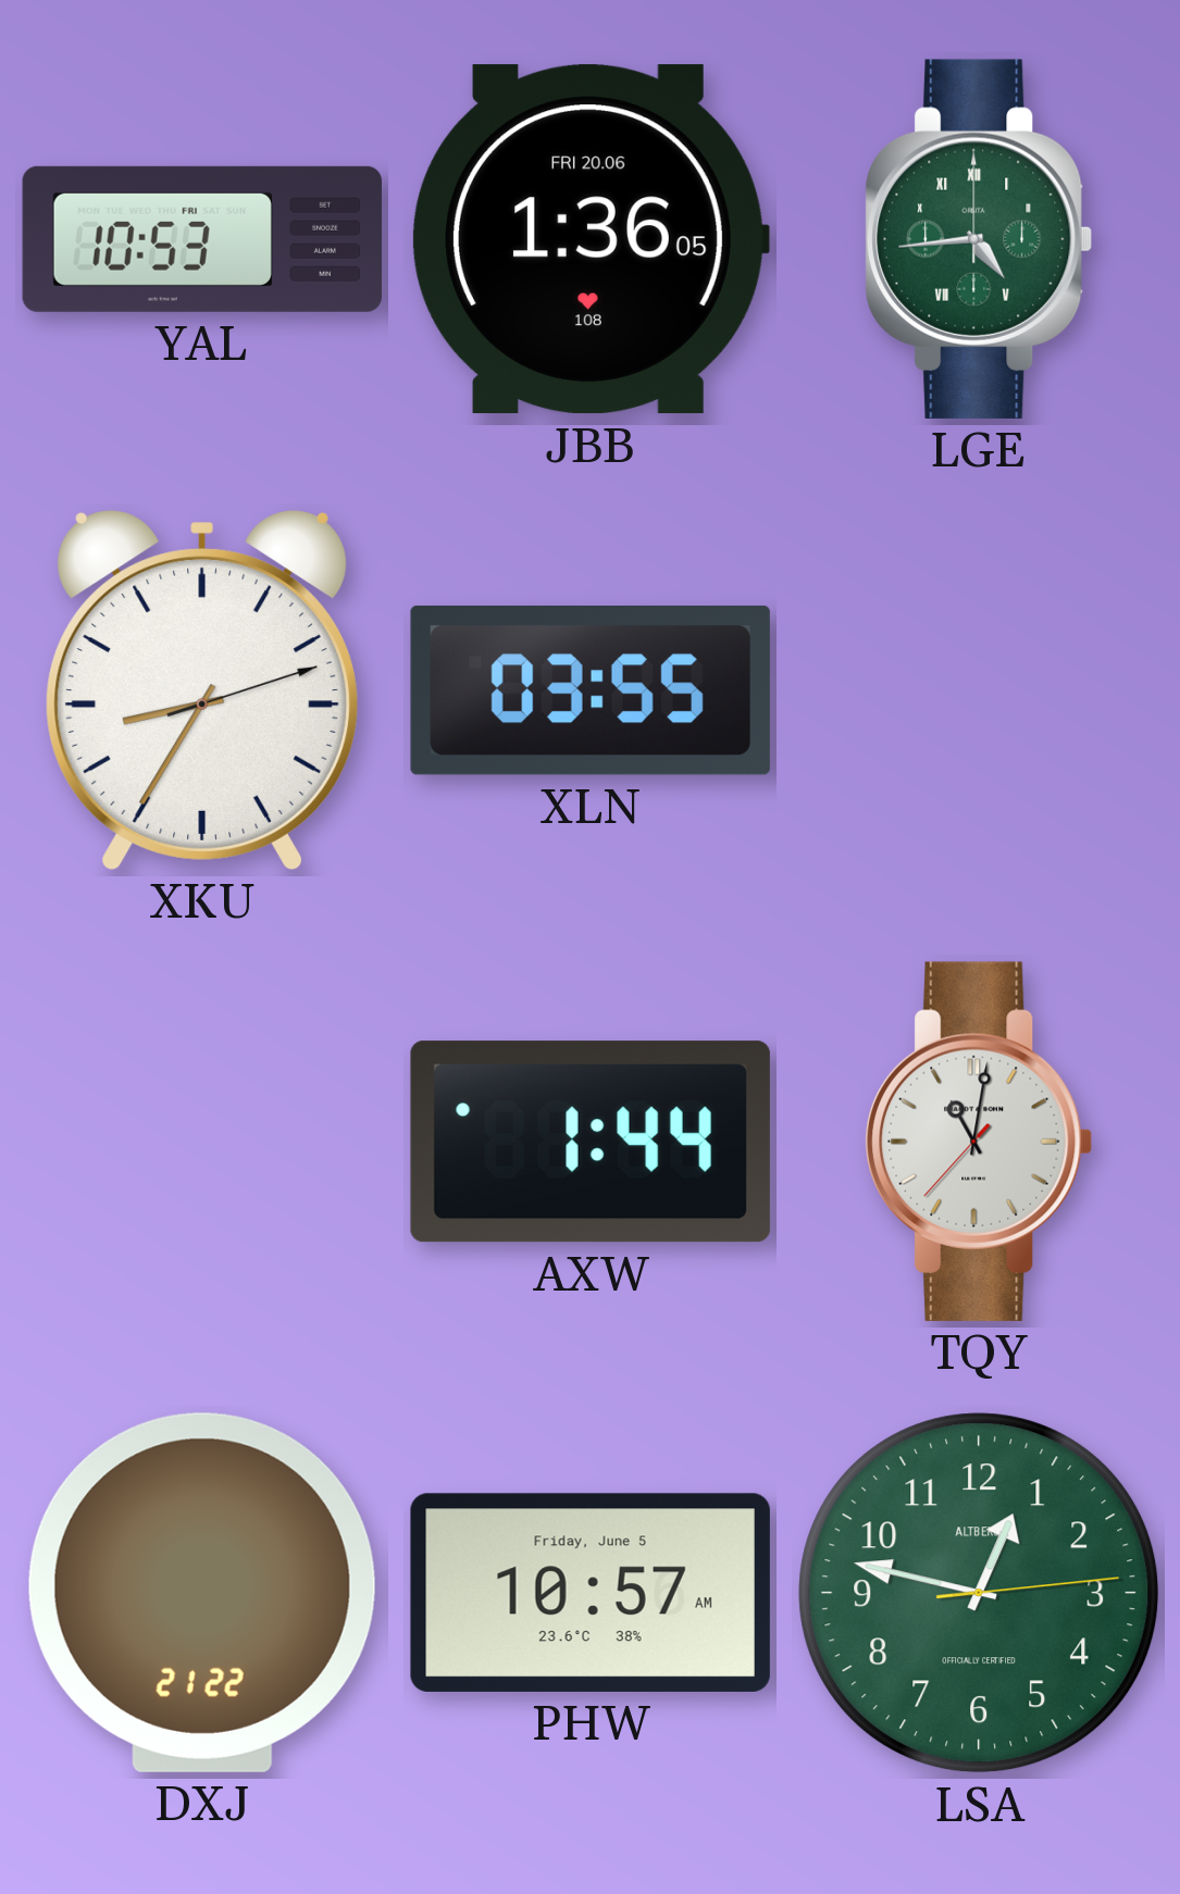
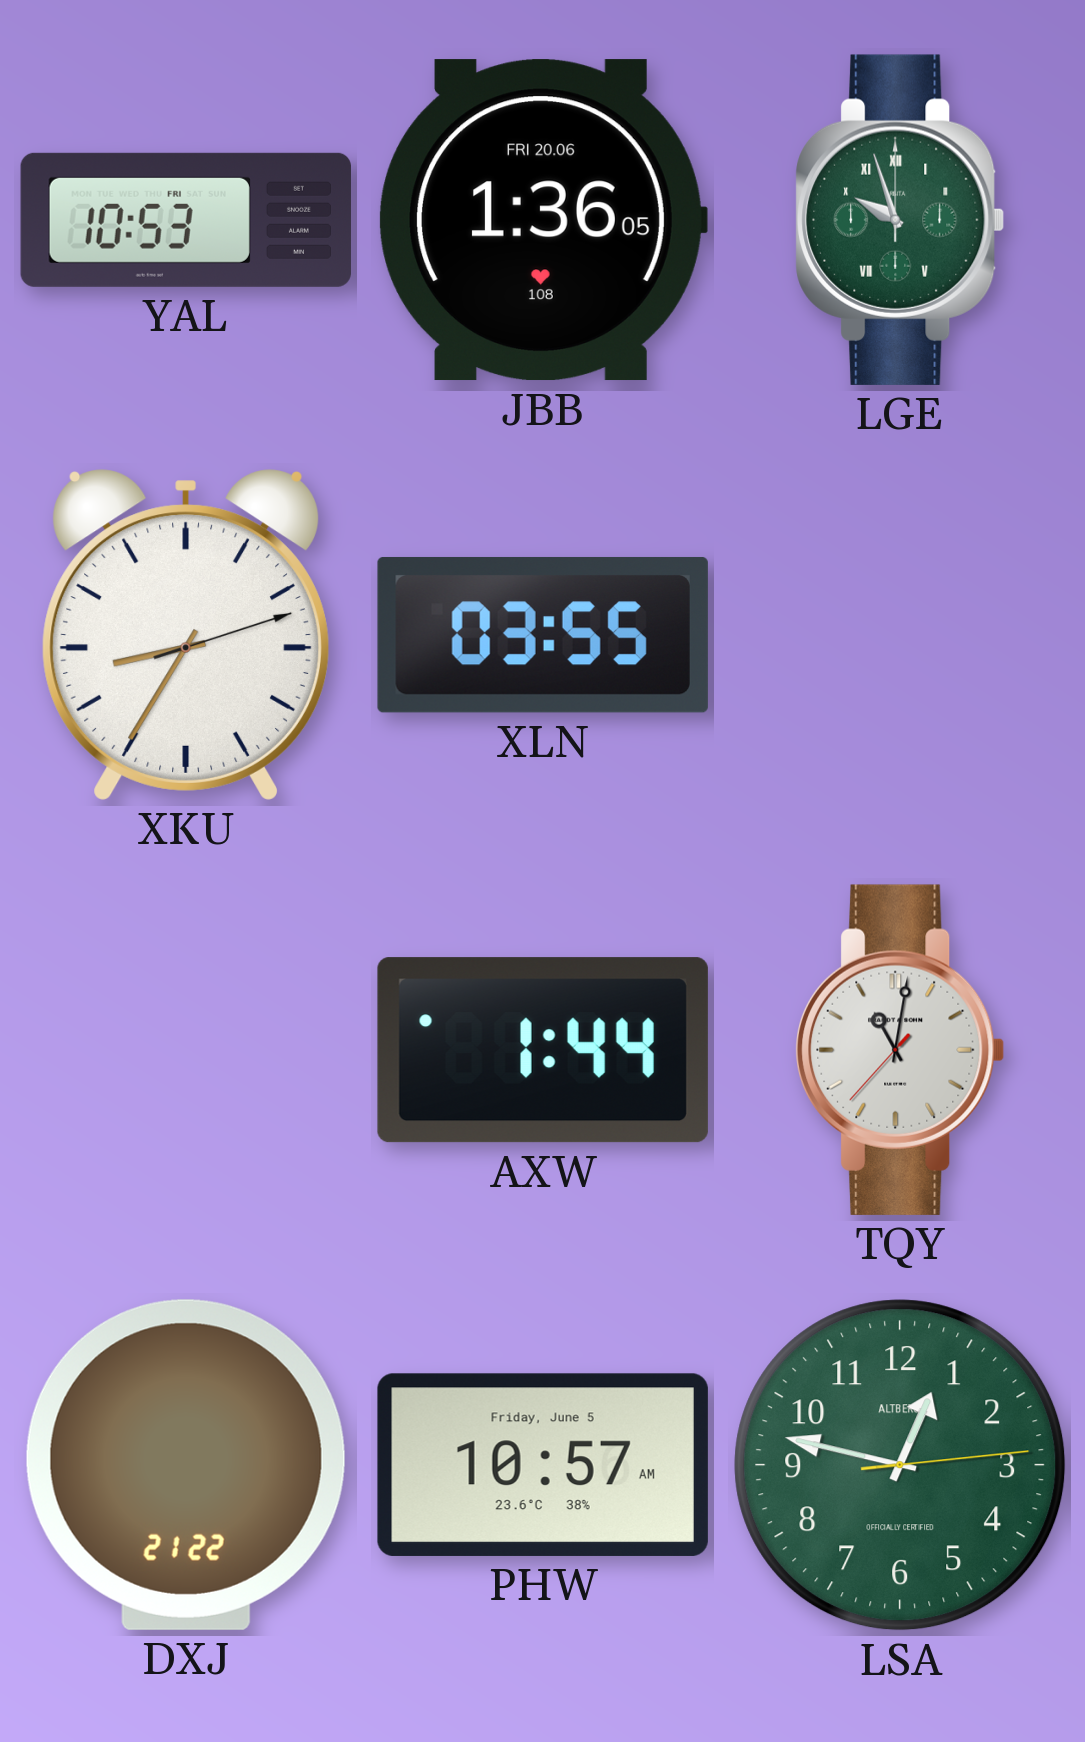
LGE: 4:44 -> 9:57
